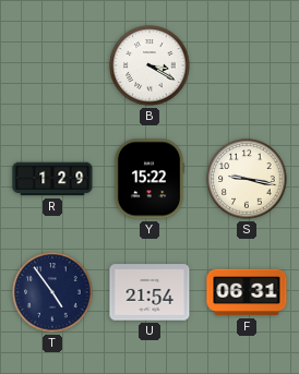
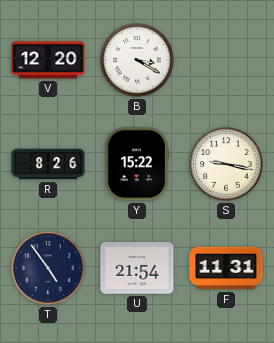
V: none -> 12:20
R: 1:29 -> 8:26
F: 06:31 -> 11:31
